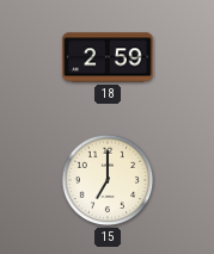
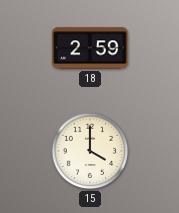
15: 7:00 -> 4:00
